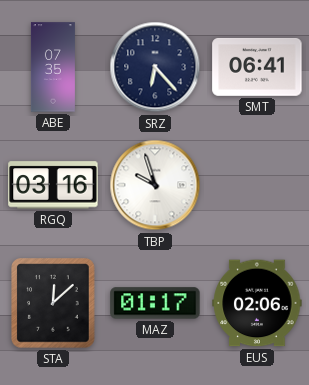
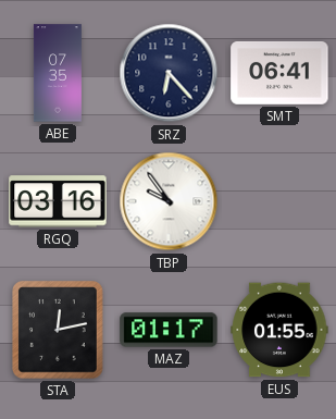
TBP: 9:57 -> 9:54
STA: 12:08 -> 12:13
EUS: 02:06 -> 01:55
